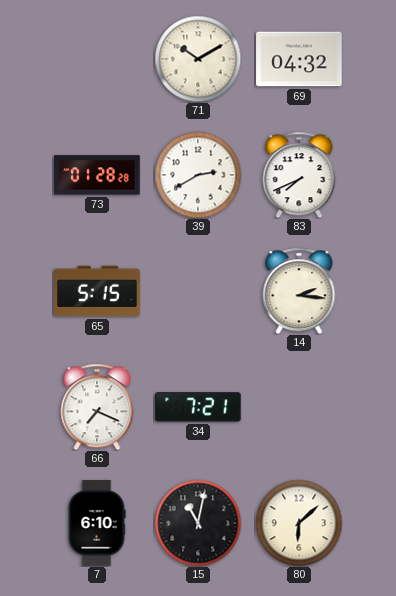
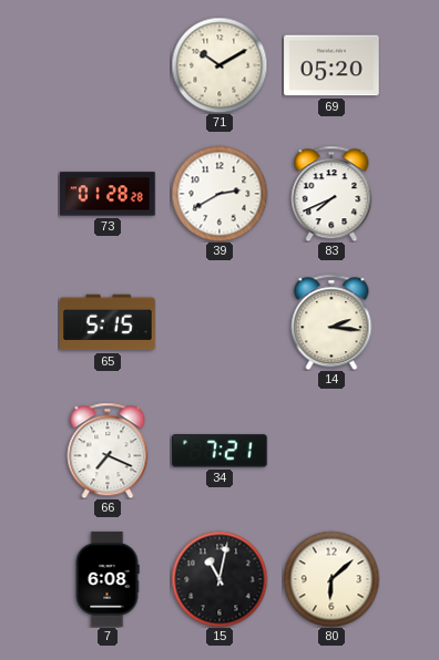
69: 04:32 -> 05:20
7: 6:10 -> 6:08
